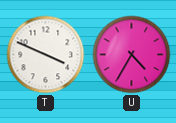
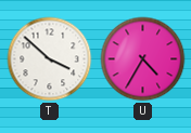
T: 3:49 -> 3:52
